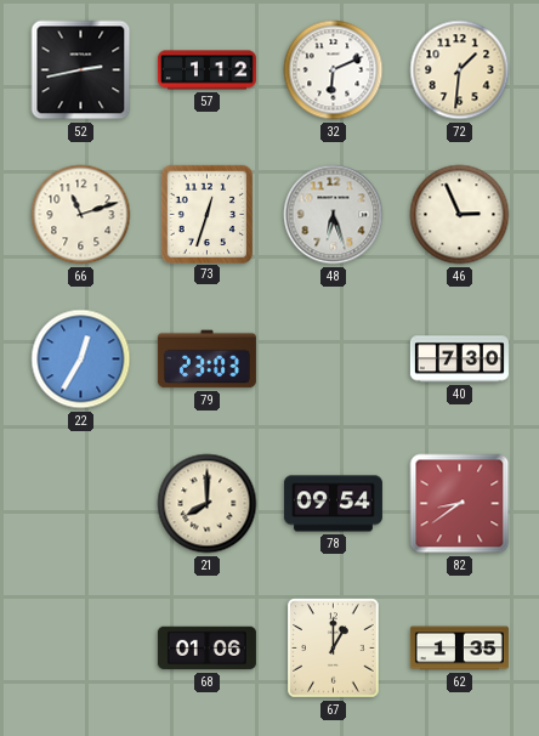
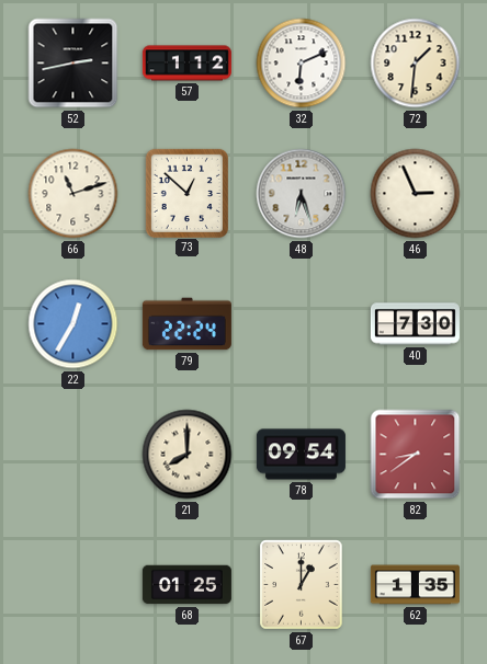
73: 12:33 -> 12:52
79: 23:03 -> 22:24
68: 01:06 -> 01:25
